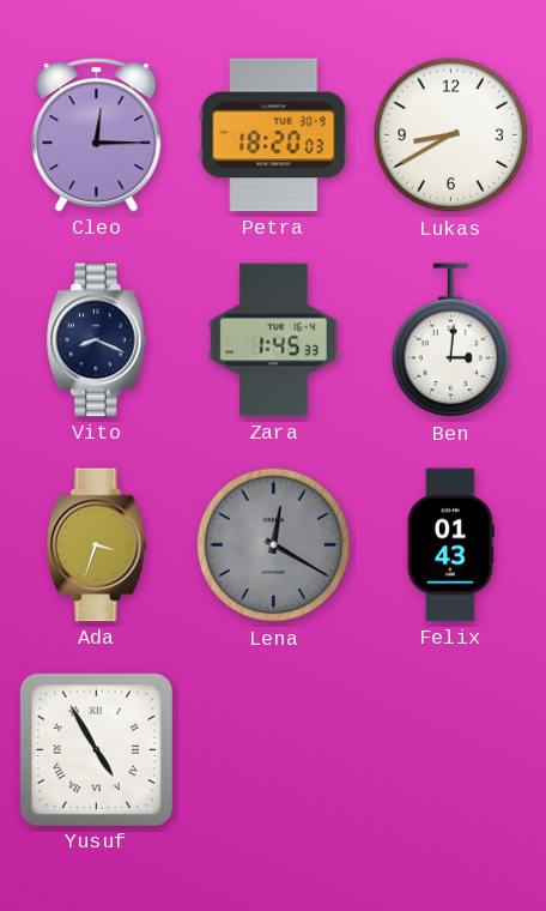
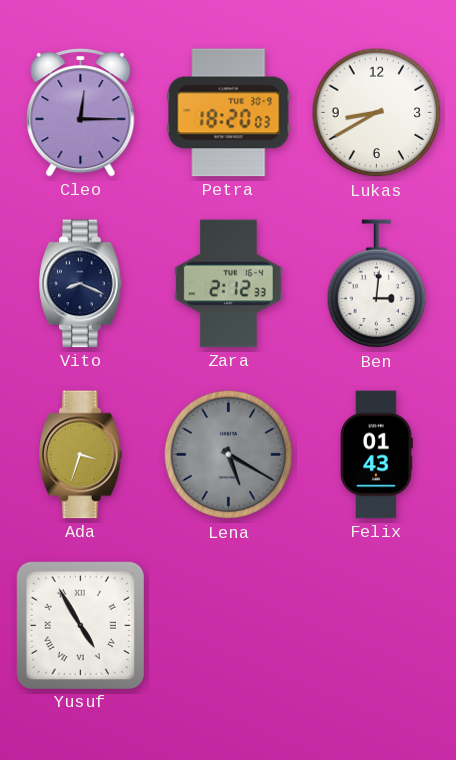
Zara: 1:45 -> 2:12
Lena: 12:20 -> 5:20
